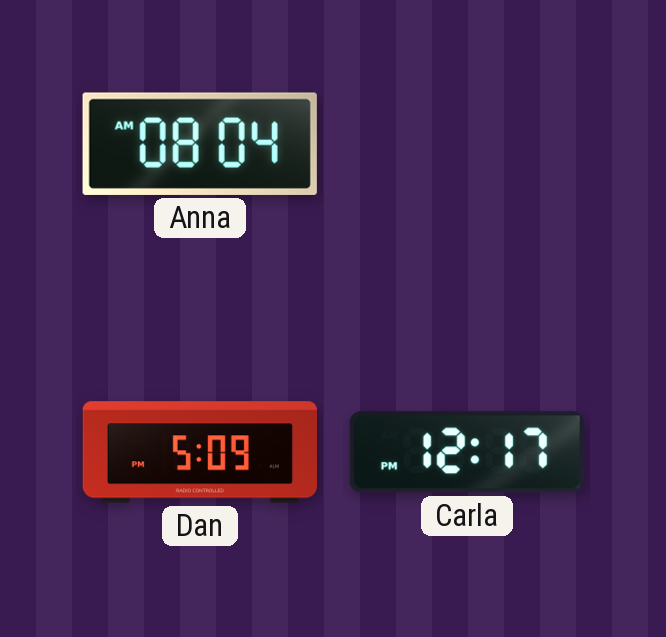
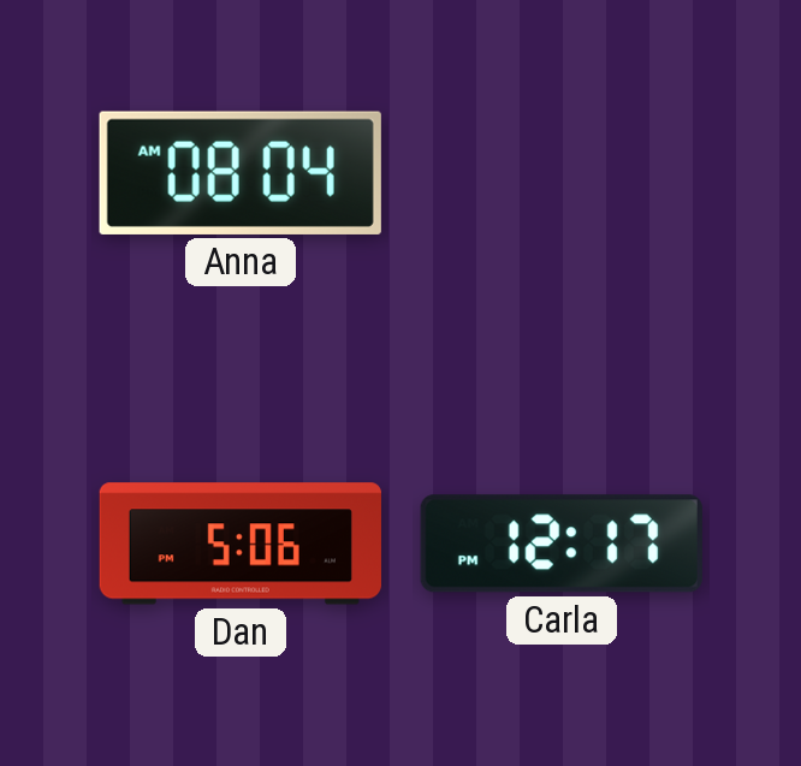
Dan: 5:09 -> 5:06
